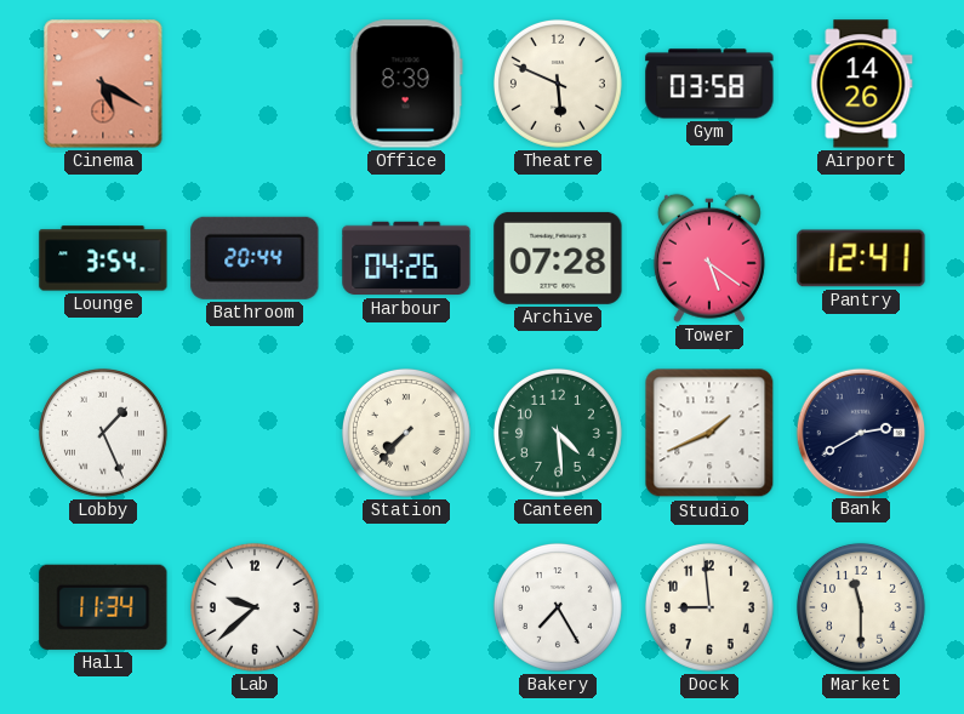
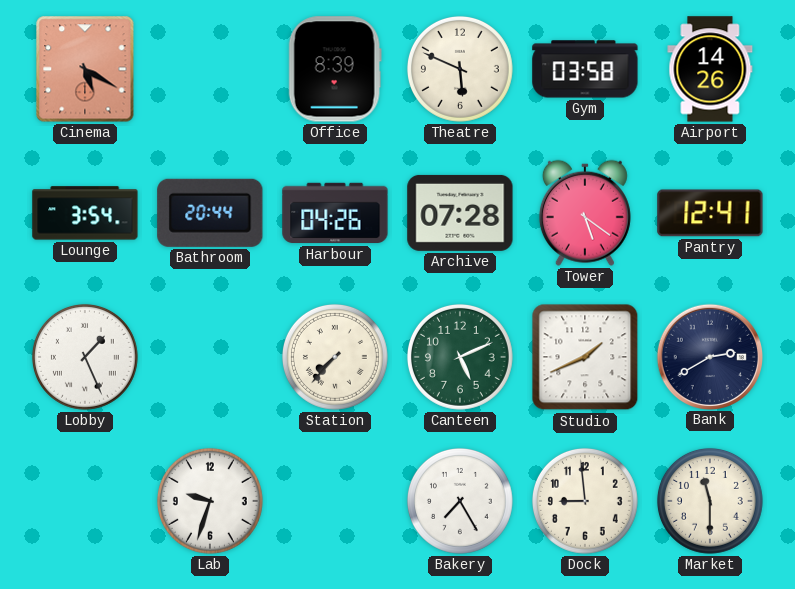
Canteen: 4:29 -> 5:11
Hall: 11:34 -> none
Lab: 9:38 -> 9:33
